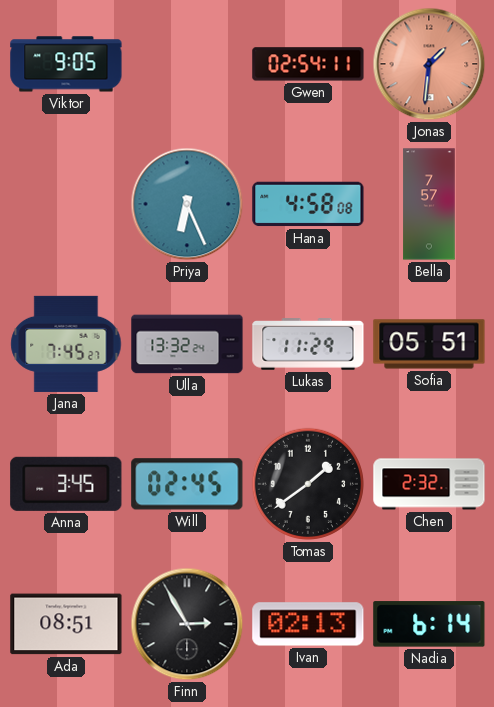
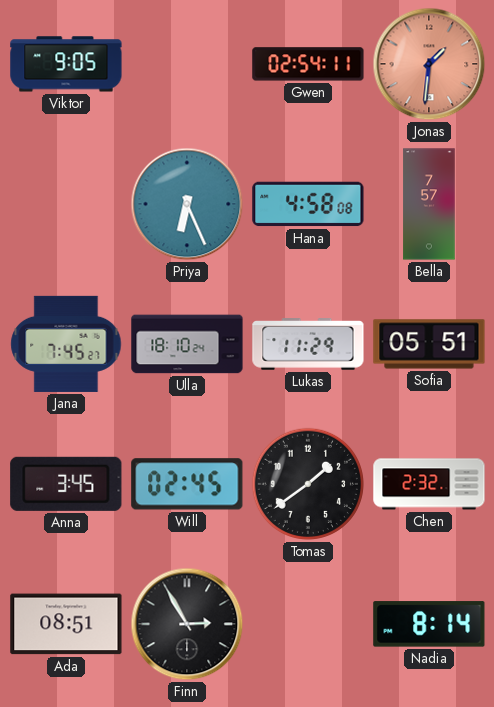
Ulla: 13:32 -> 18:10
Ivan: 02:13 -> none
Nadia: 6:14 -> 8:14
